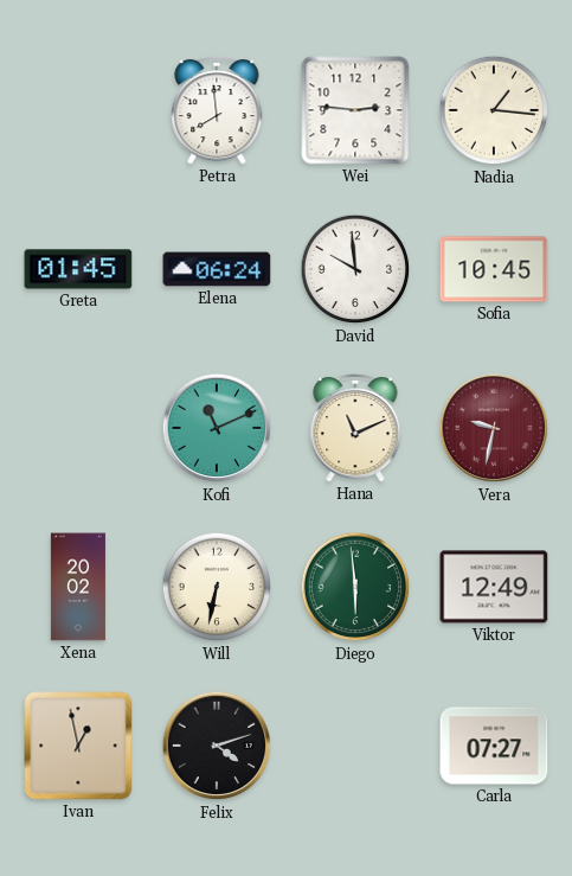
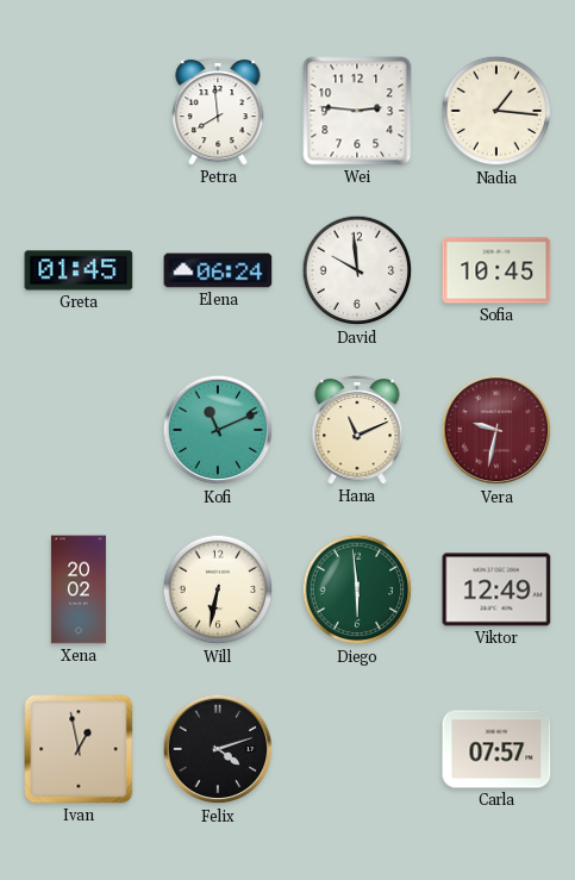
Carla: 07:27 -> 07:57
